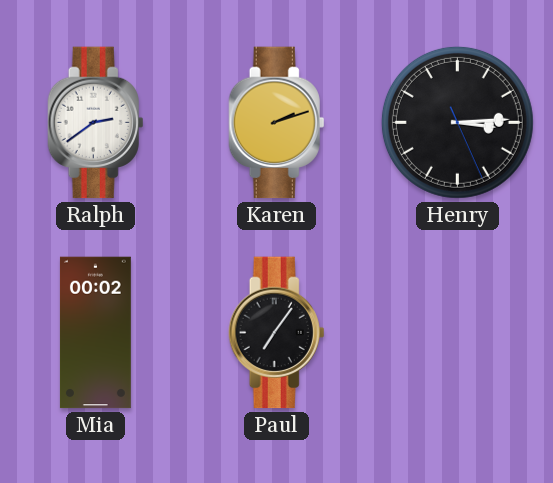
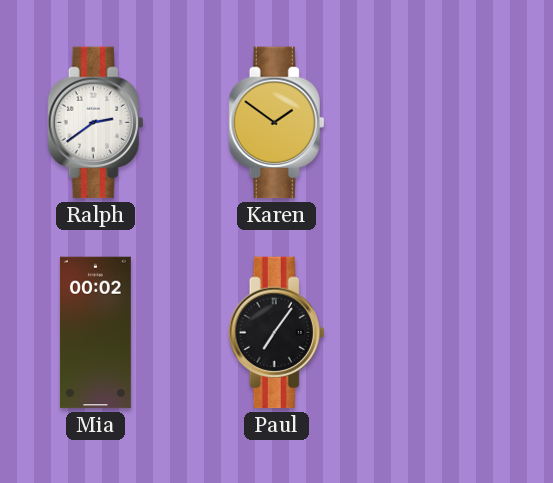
Karen: 2:12 -> 1:51
Henry: 3:14 -> none
